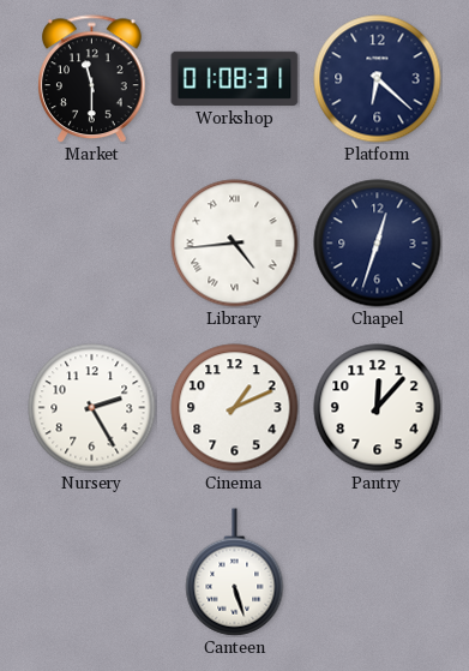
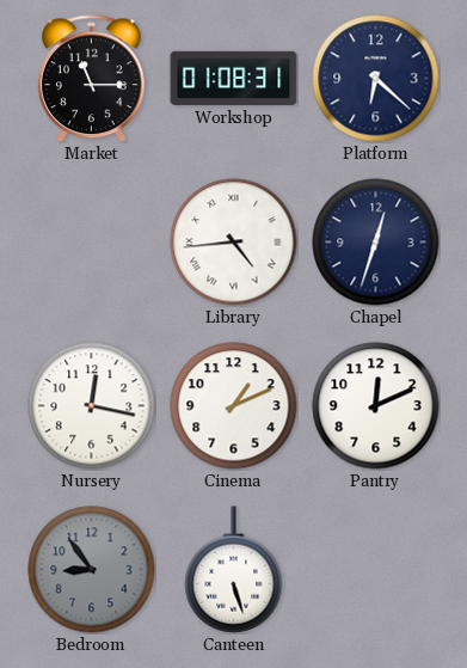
Market: 11:30 -> 11:15
Nursery: 2:25 -> 12:17
Pantry: 12:07 -> 12:11
Bedroom: none -> 8:54
